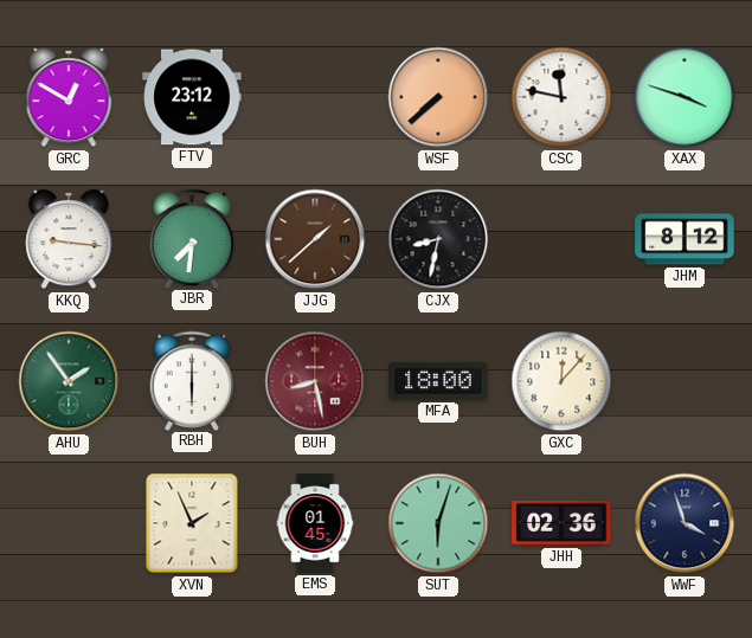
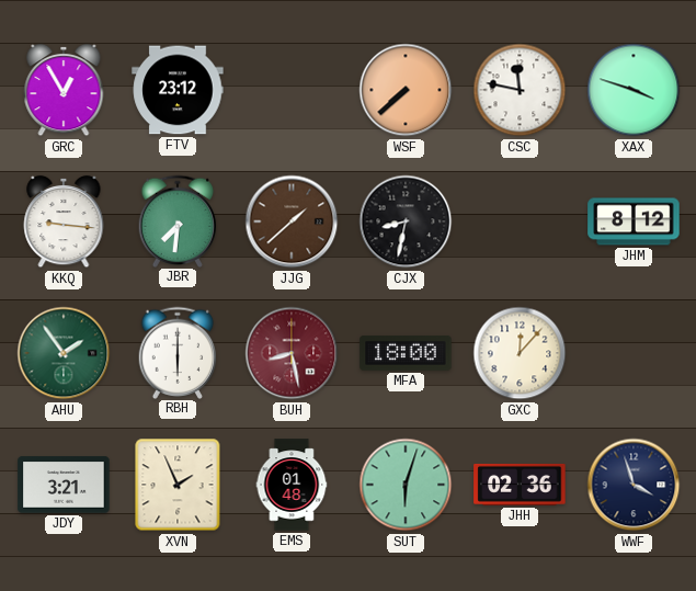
GRC: 12:50 -> 12:55
JDY: none -> 3:21
EMS: 01:45 -> 01:48
